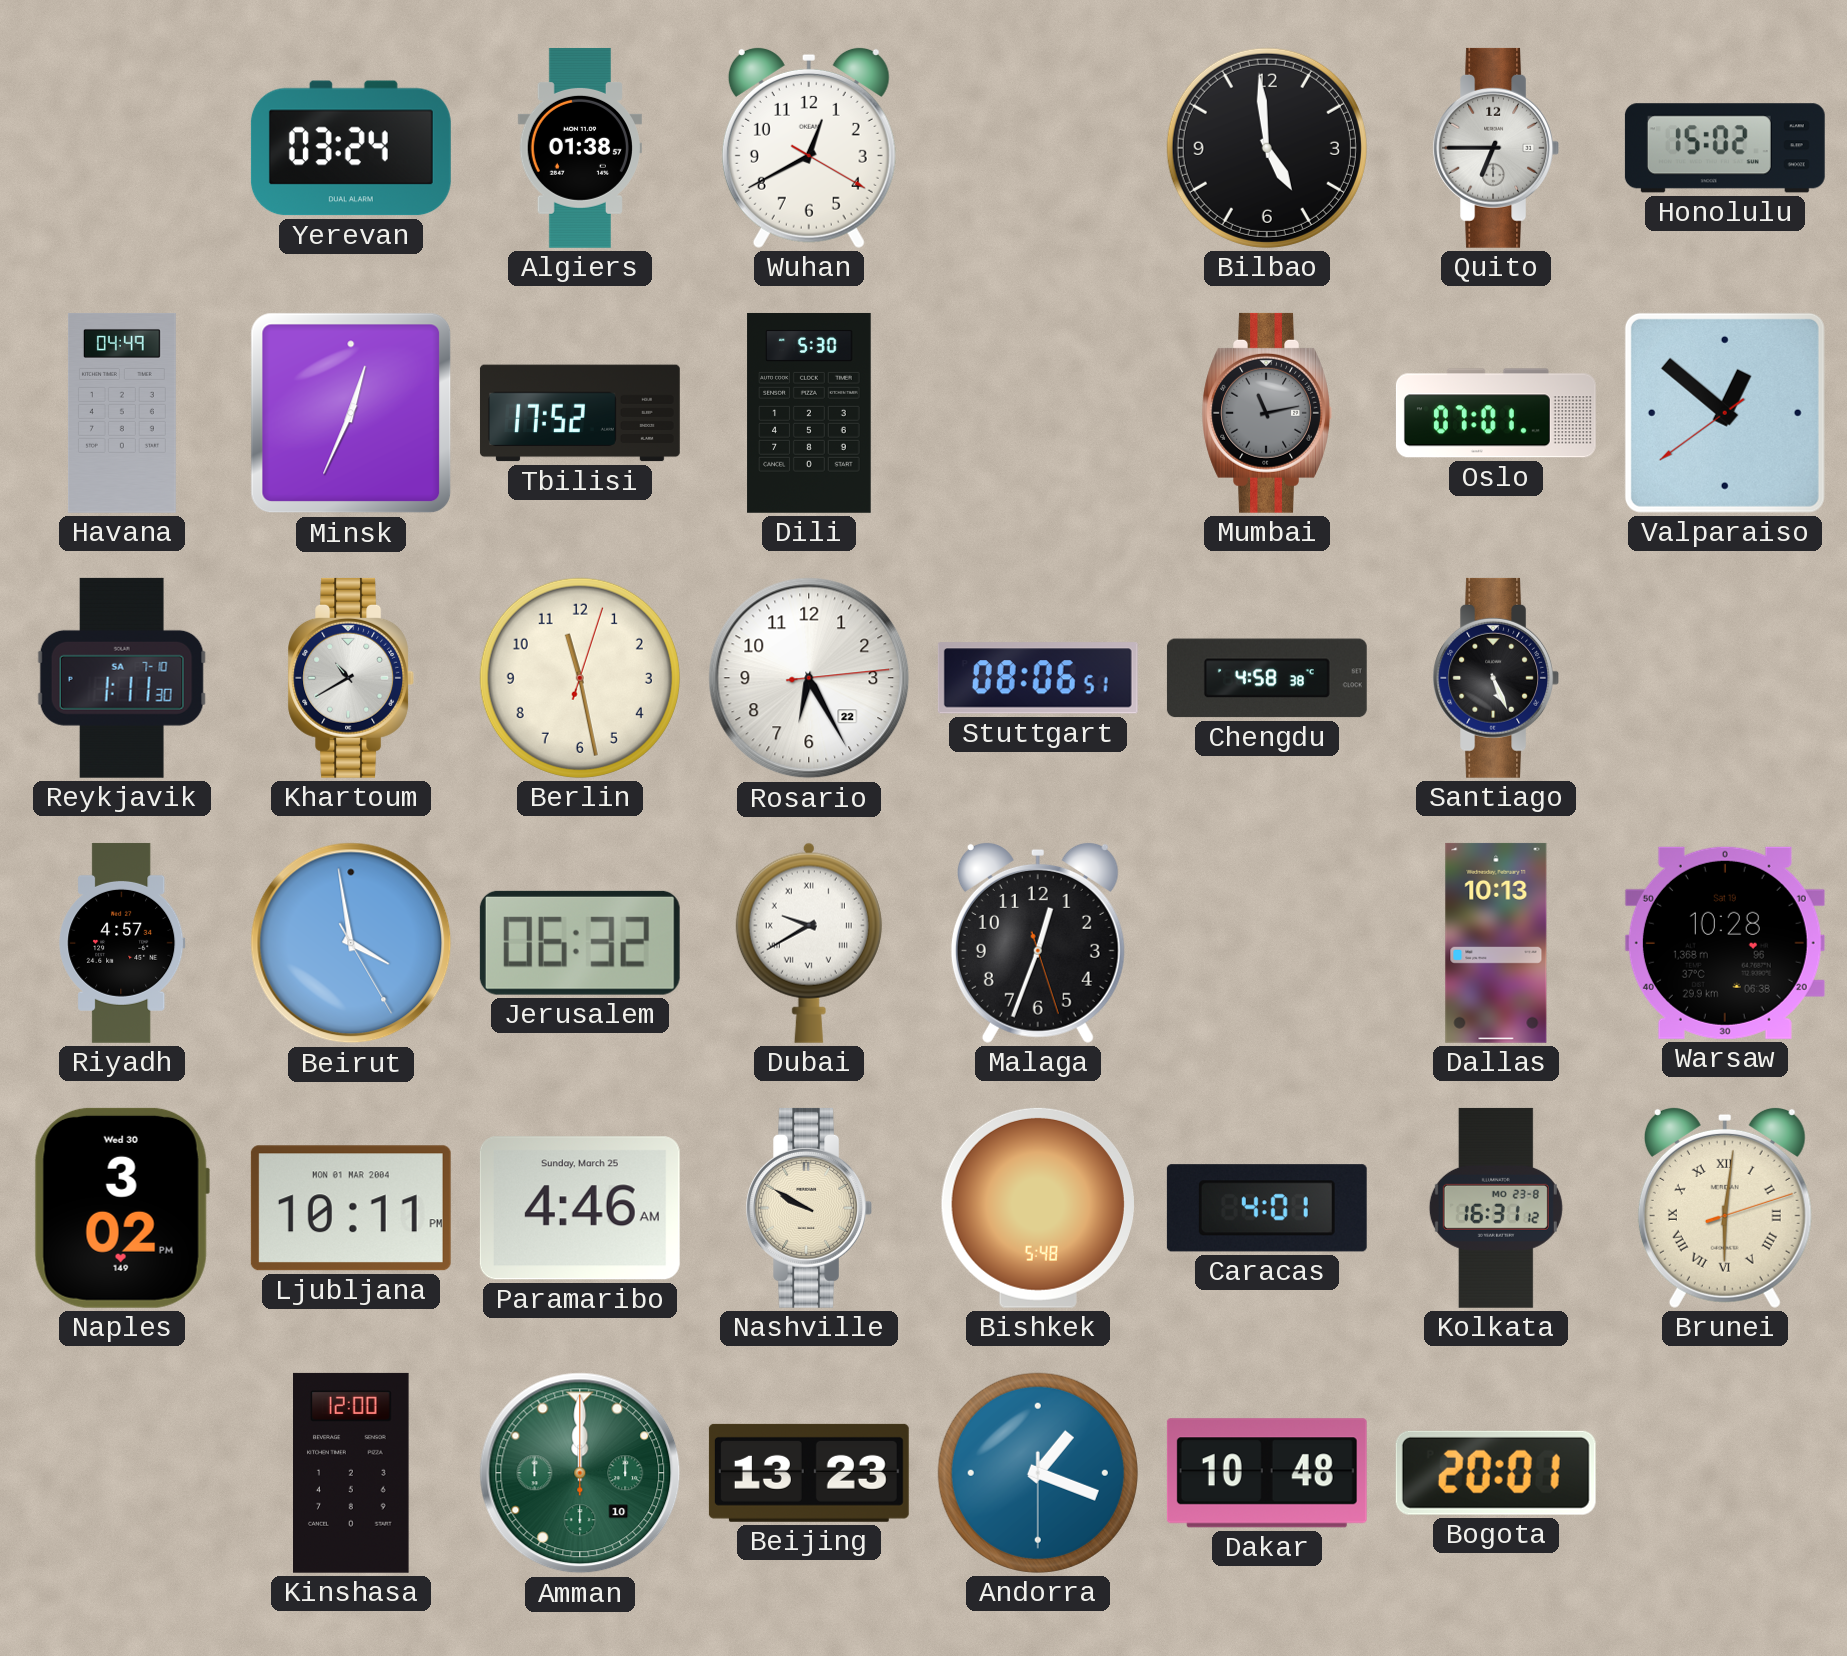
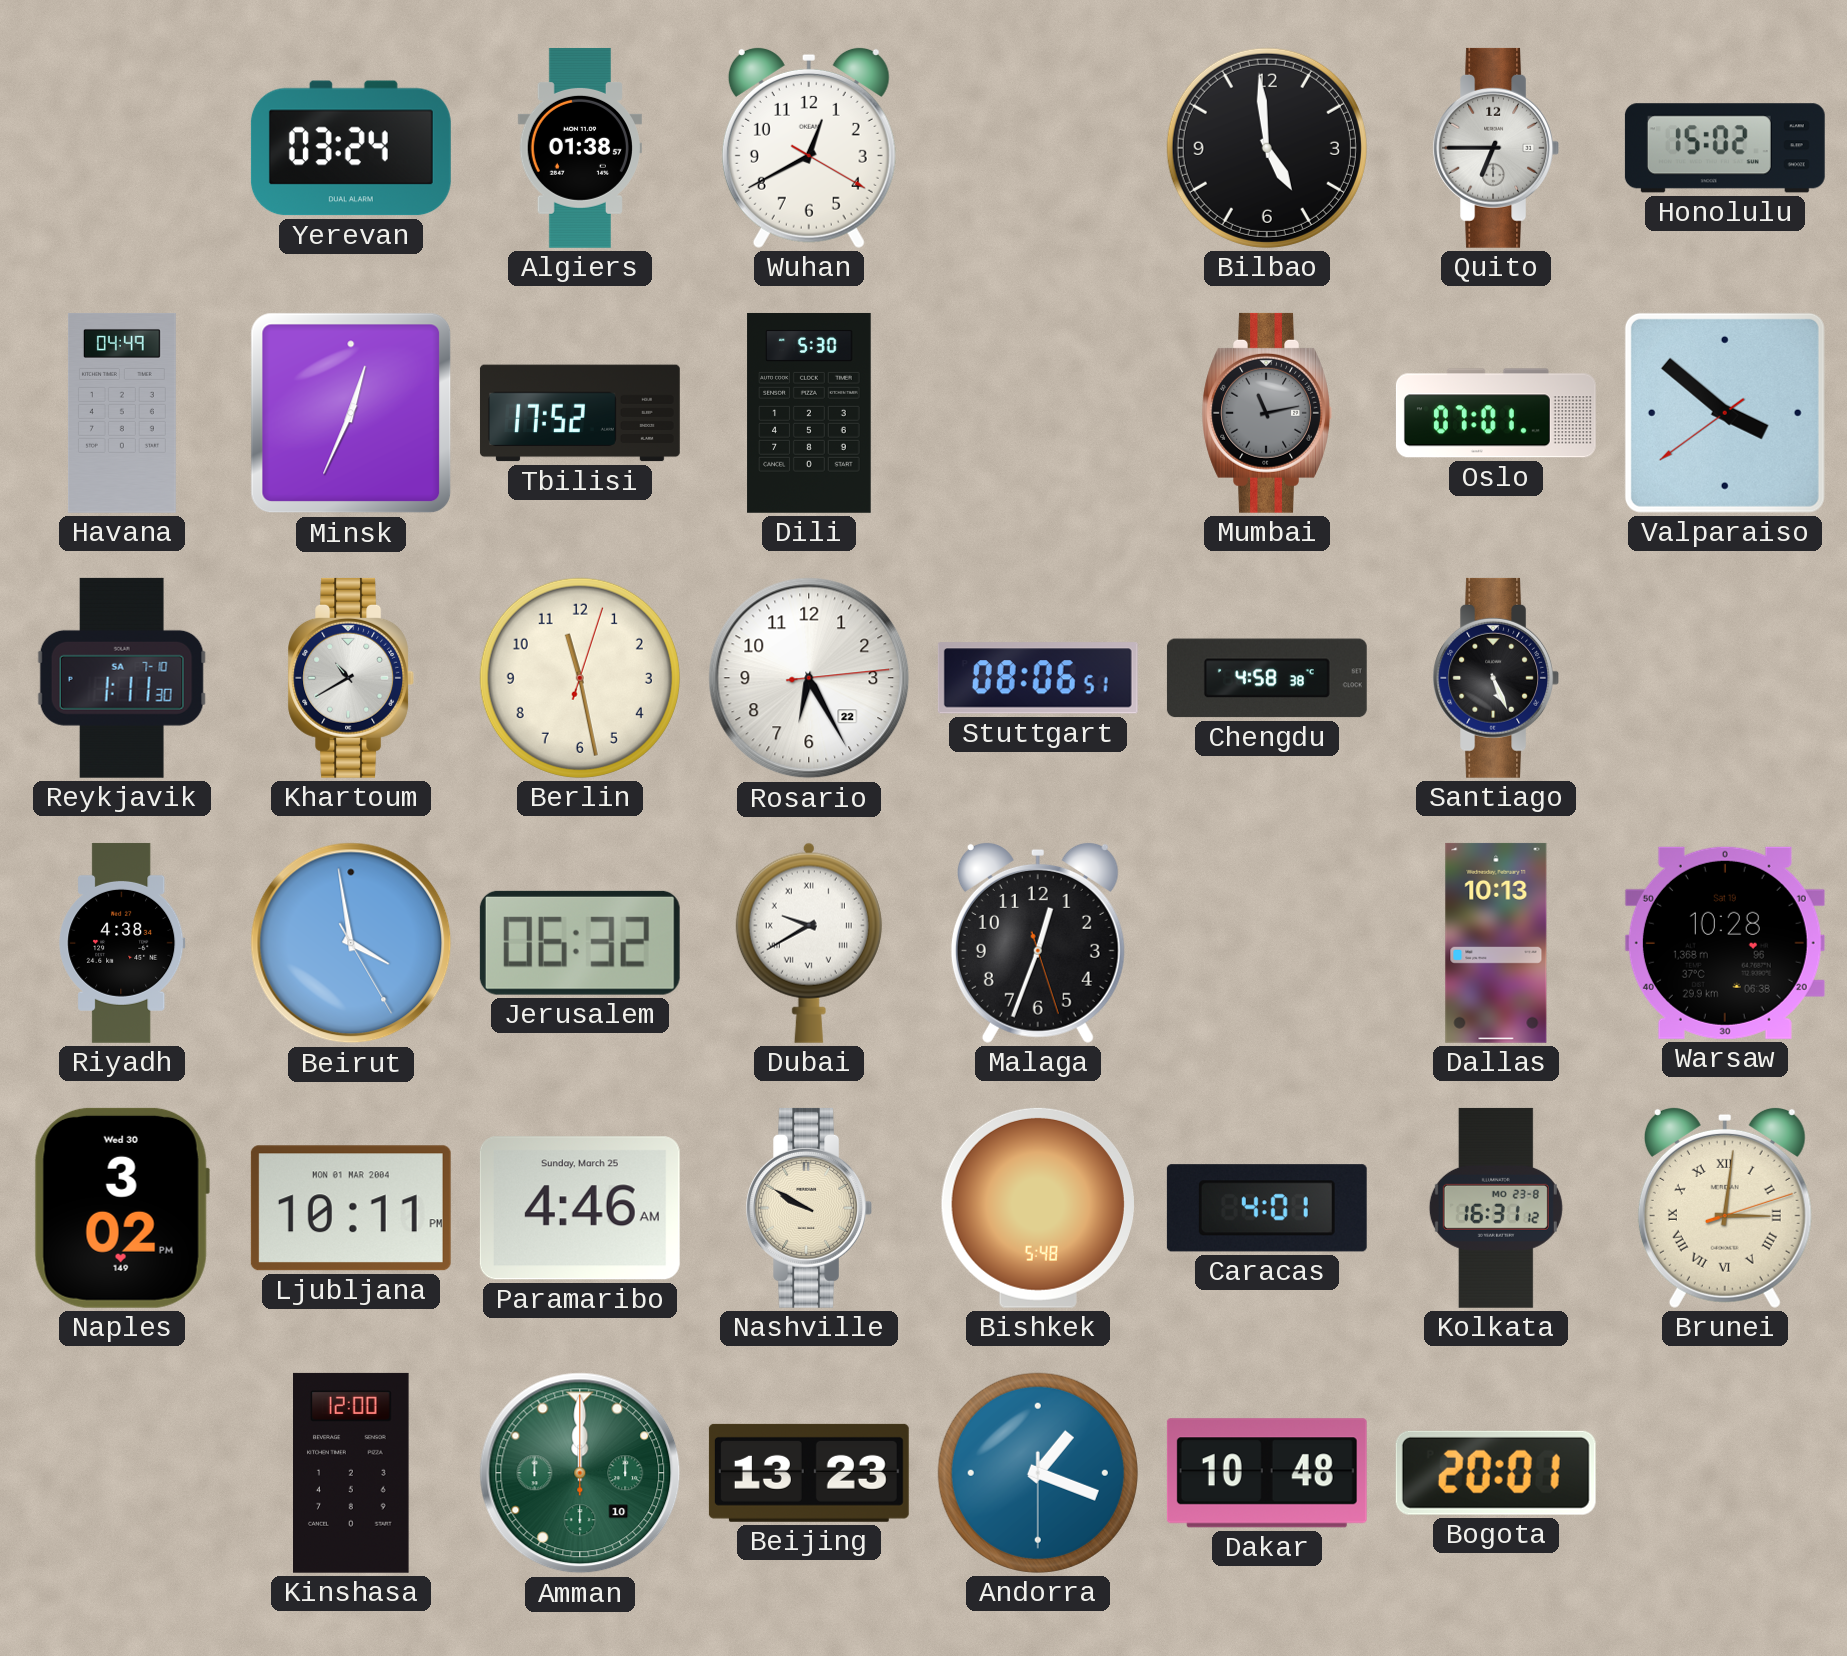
Valparaiso: 12:51 -> 3:51
Riyadh: 4:57 -> 4:38
Brunei: 6:01 -> 3:01
